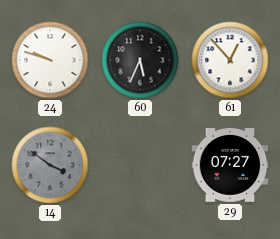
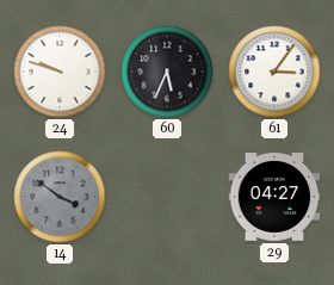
61: 12:53 -> 3:06
29: 07:27 -> 04:27
